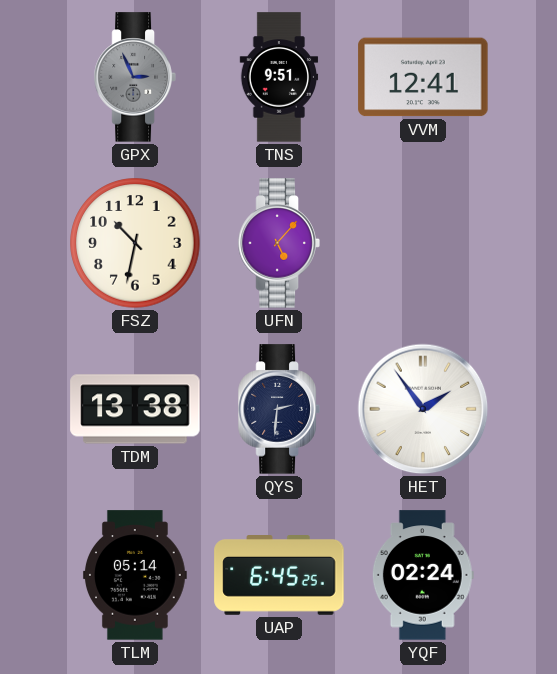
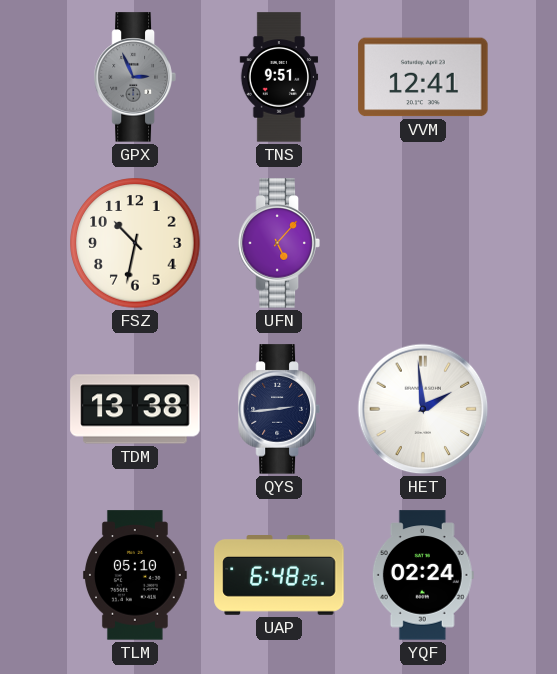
QYS: 2:31 -> 2:44
HET: 1:54 -> 1:59
TLM: 05:14 -> 05:10
UAP: 6:45 -> 6:48
